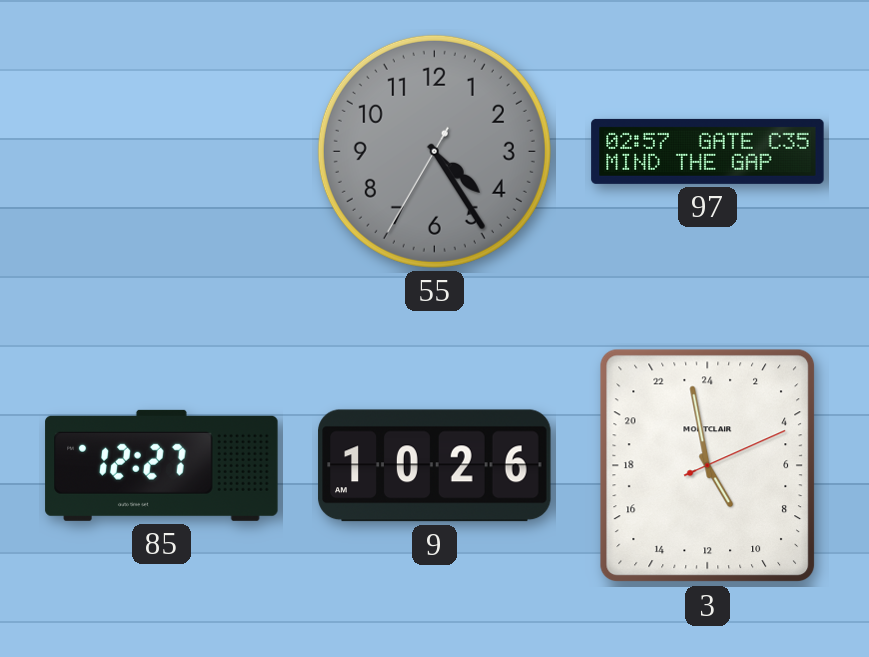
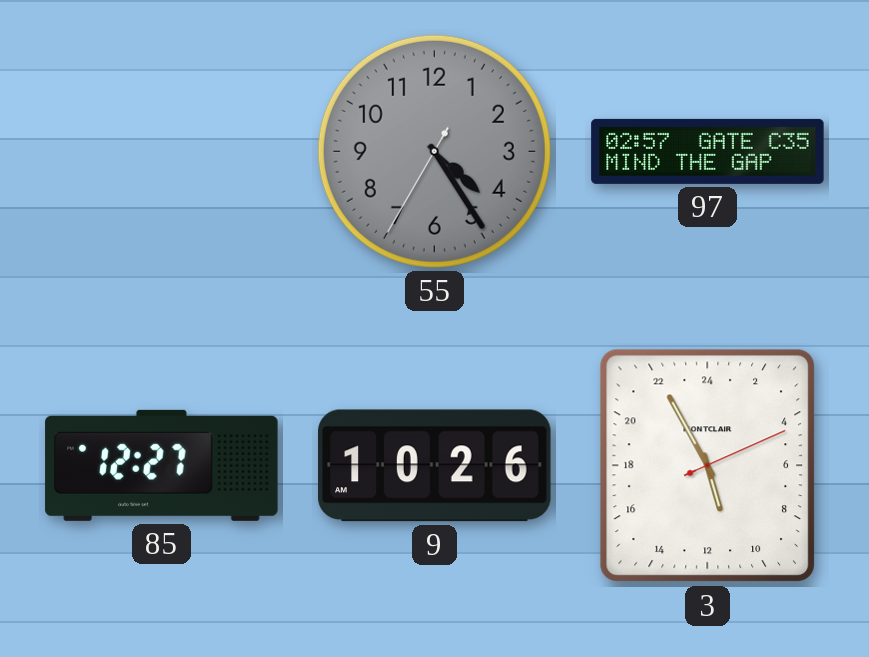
3: 9:58 -> 10:55
